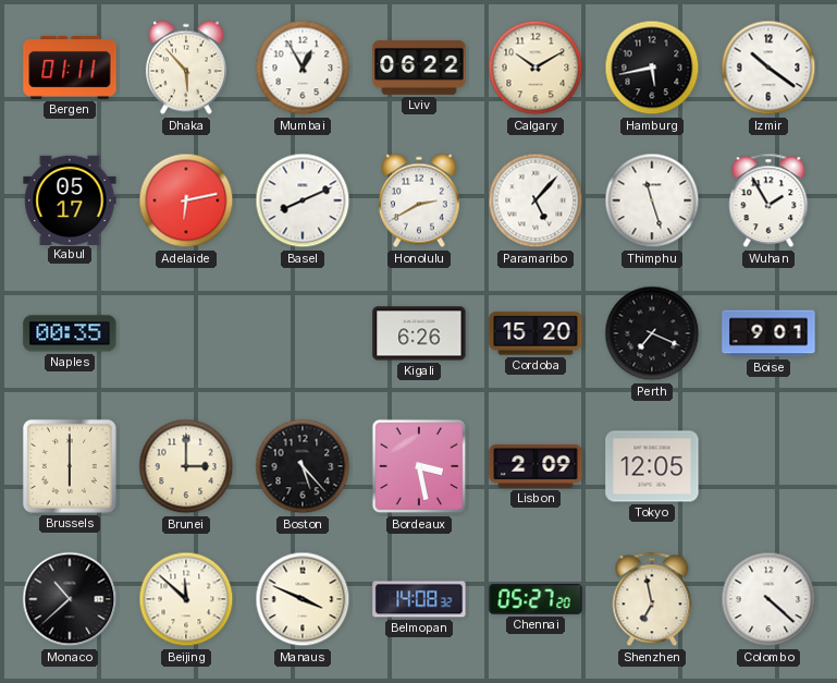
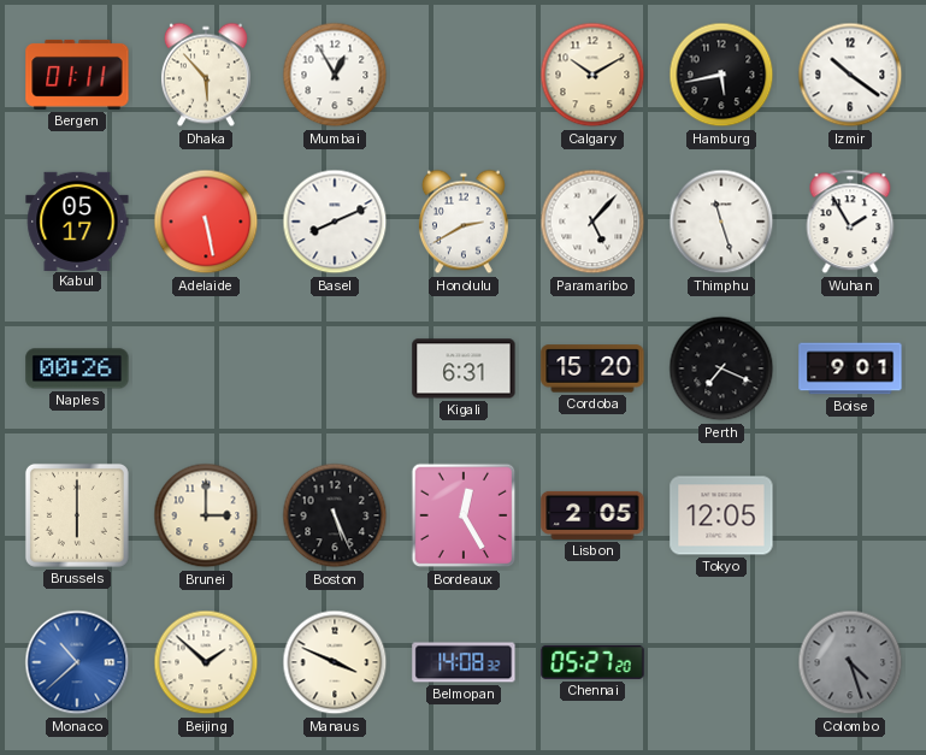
Lviv: 06:22 -> none
Adelaide: 6:13 -> 5:28
Naples: 00:35 -> 00:26
Kigali: 6:26 -> 6:31
Boston: 5:23 -> 5:26
Bordeaux: 3:28 -> 12:25
Lisbon: 2:09 -> 2:05
Monaco dial: black -> blue
Beijing: 11:52 -> 1:52
Shenzhen: 6:58 -> none
Colombo: 4:22 -> 4:27
Colombo dial: white -> grey
